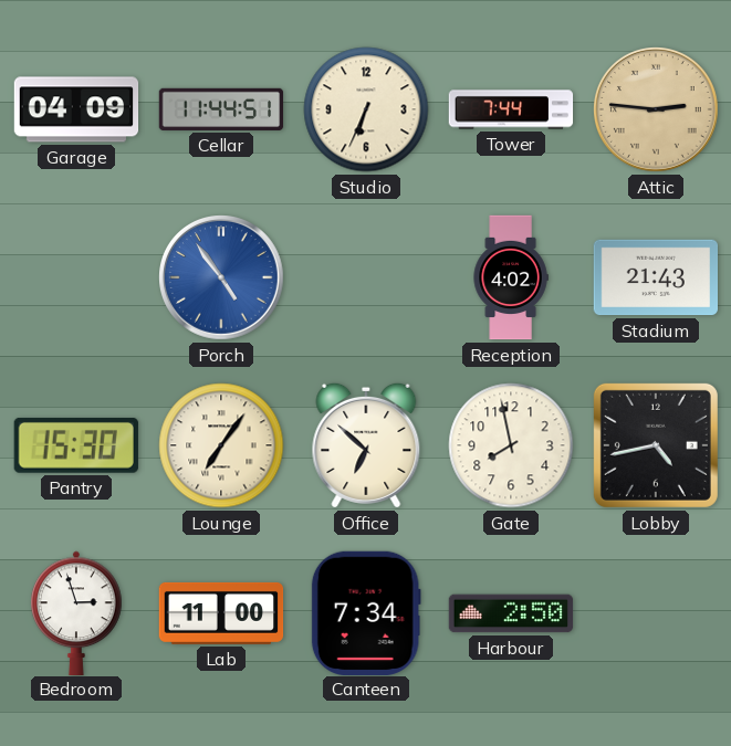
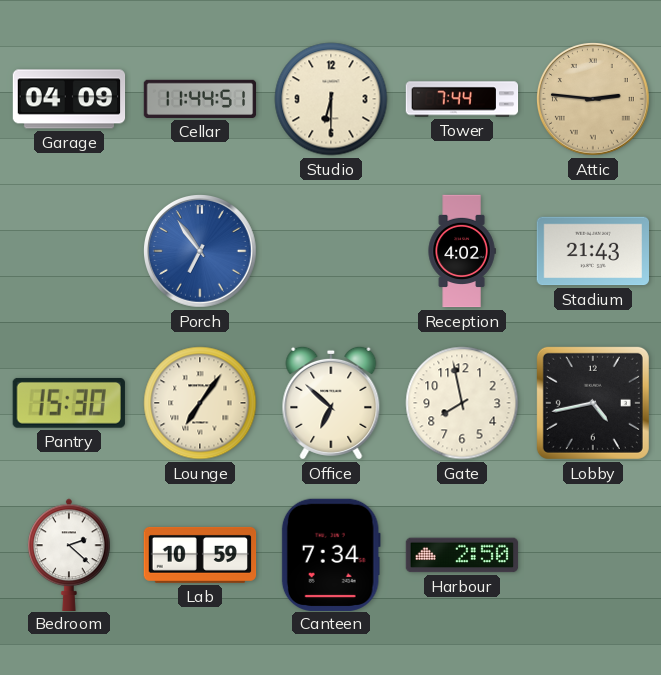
Studio: 6:34 -> 6:30
Porch: 4:54 -> 6:54
Bedroom: 2:57 -> 2:22
Lab: 11:00 -> 10:59
